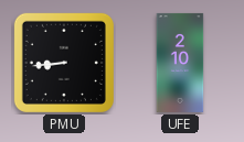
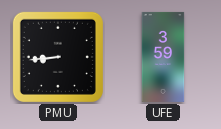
UFE: 2:10 -> 3:59
